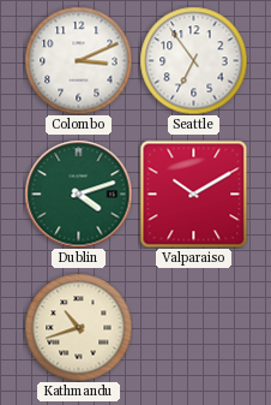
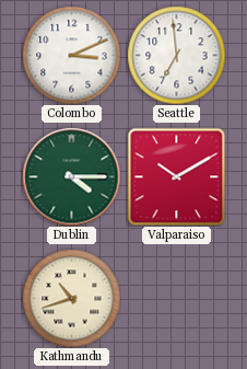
Seattle: 6:54 -> 6:59
Dublin: 4:12 -> 4:15
